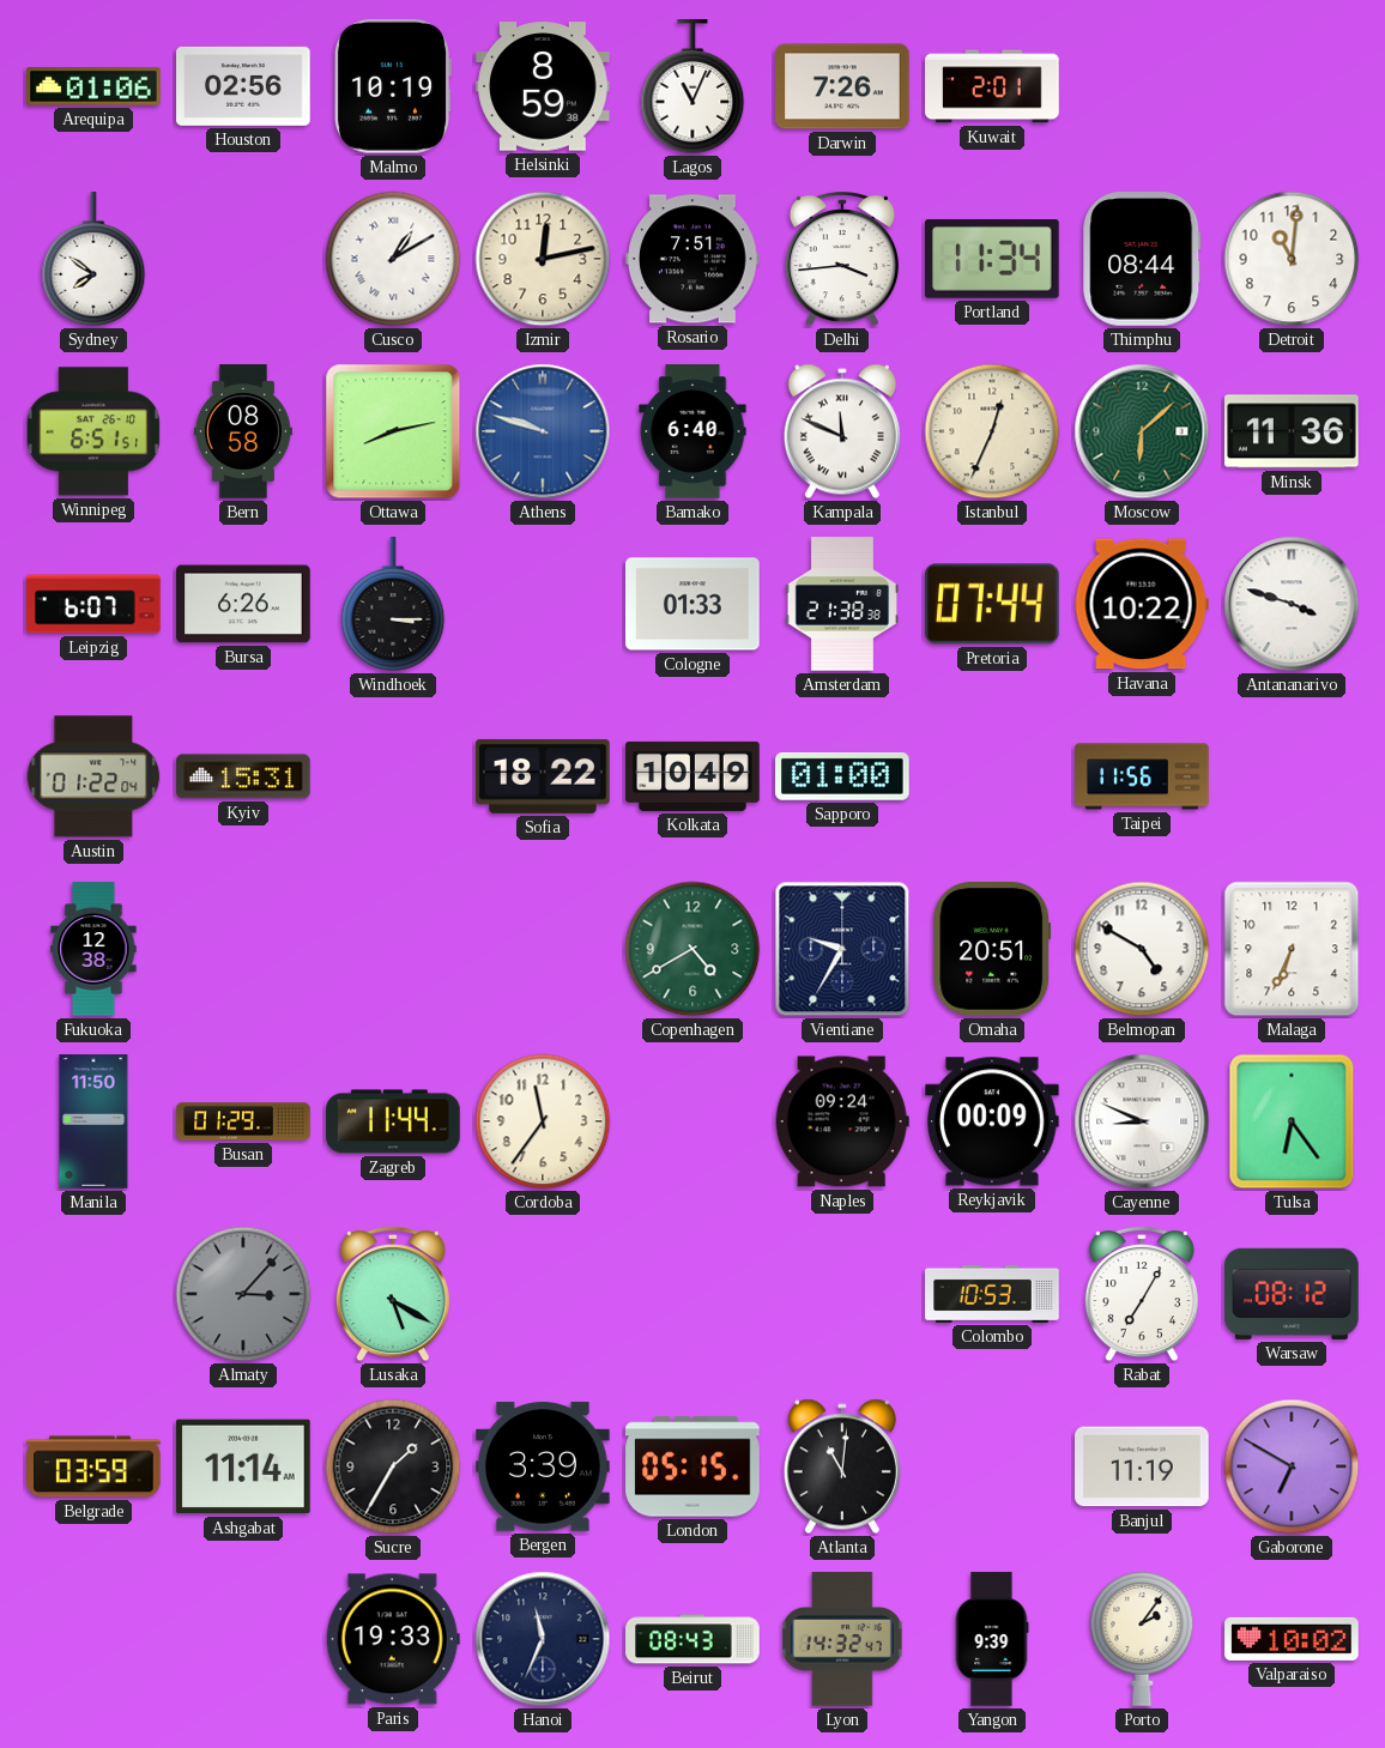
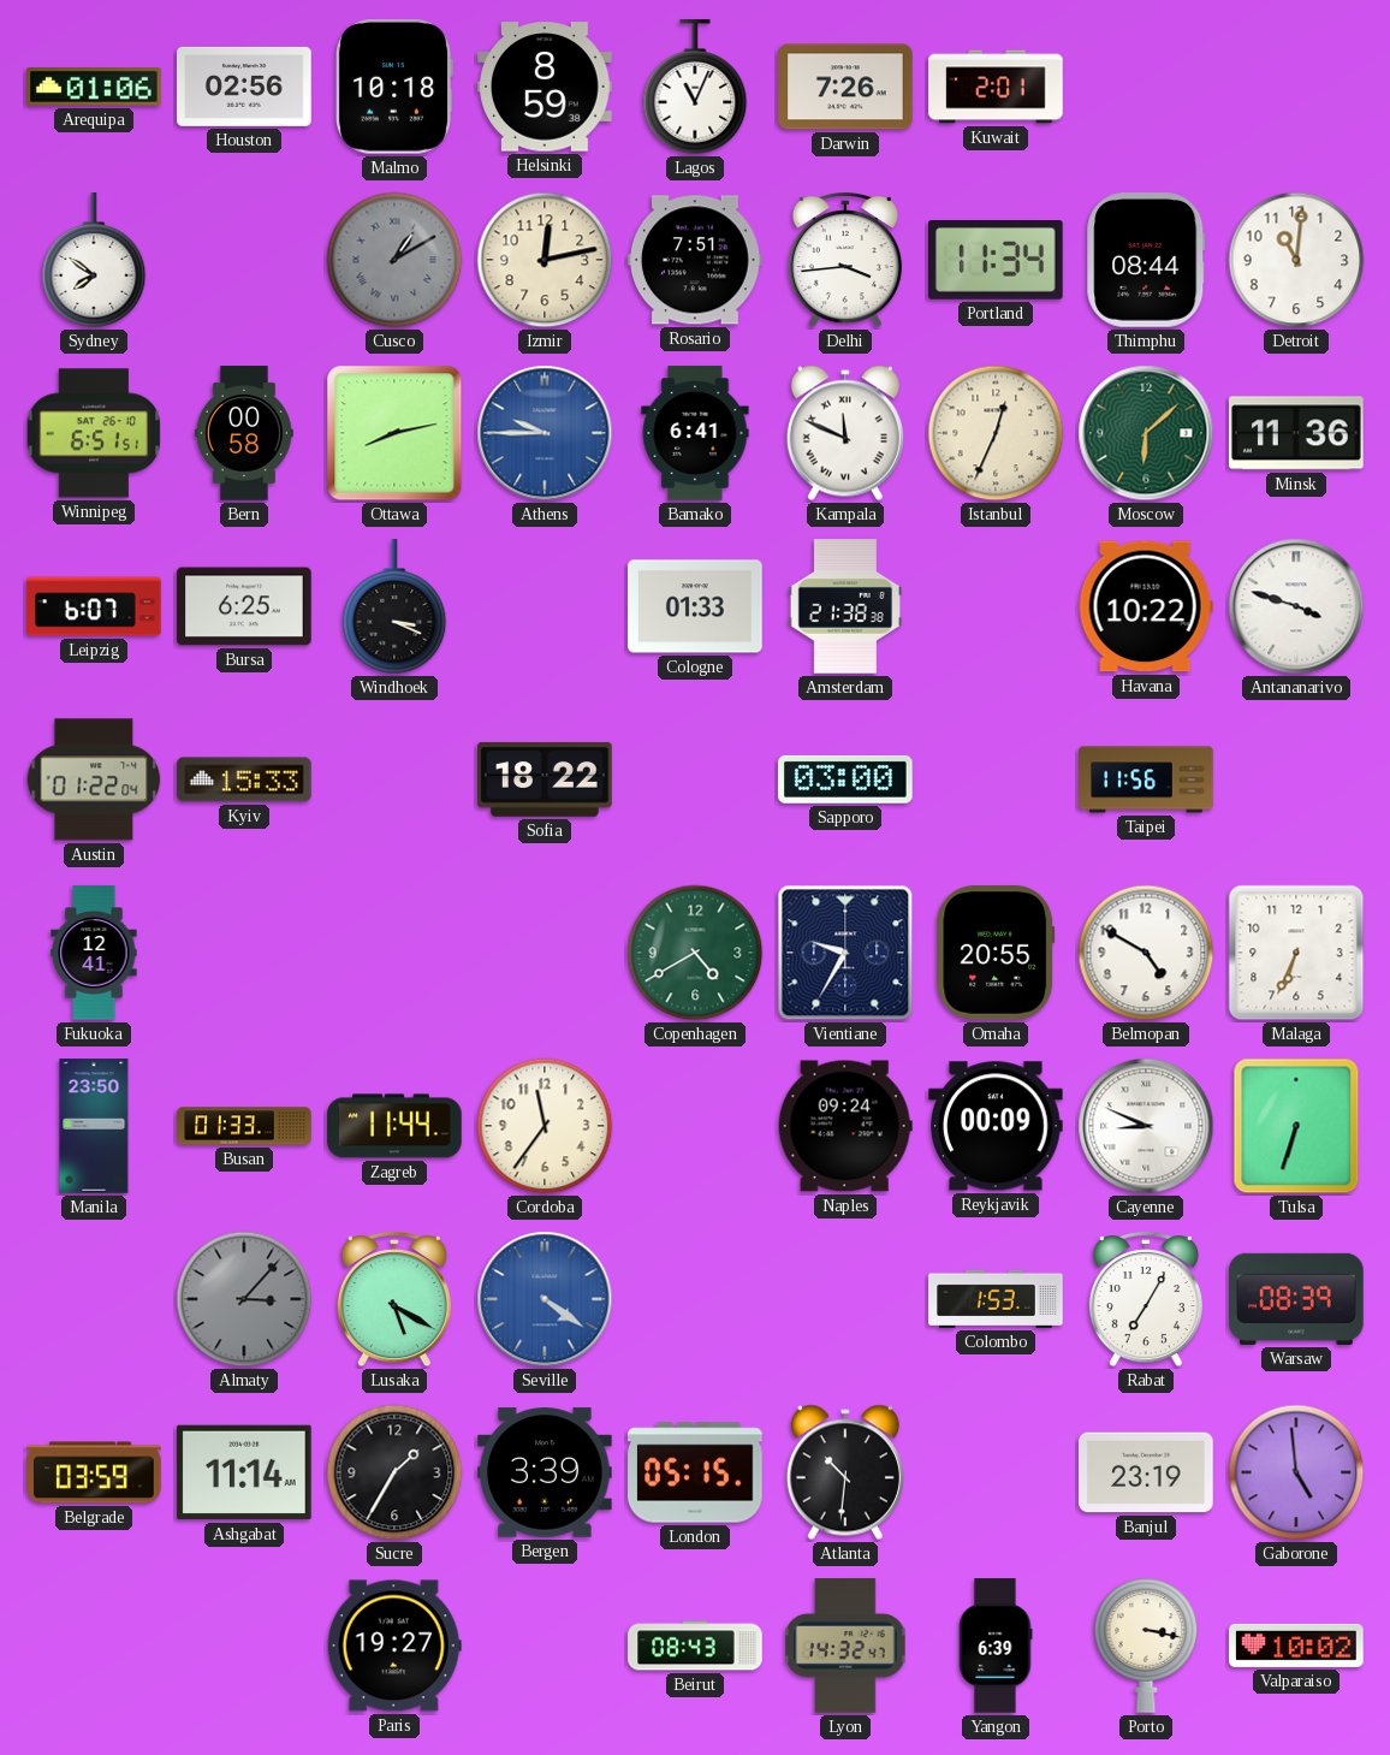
Malmo: 10:19 -> 10:18
Cusco dial: white -> grey
Bern: 08:58 -> 00:58
Athens: 9:48 -> 9:45
Bamako: 6:40 -> 6:41
Bursa: 6:26 -> 6:25
Windhoek: 3:15 -> 3:19
Pretoria: 07:44 -> none
Kyiv: 15:31 -> 15:33
Kolkata: 10:49 -> none
Sapporo: 01:00 -> 03:00
Fukuoka: 12:38 -> 12:41
Omaha: 20:51 -> 20:55
Manila: 11:50 -> 23:50
Busan: 01:29 -> 01:33
Tulsa: 6:24 -> 6:33
Seville: none -> 4:21
Colombo: 10:53 -> 1:53
Warsaw: 08:12 -> 08:39
Atlanta: 11:01 -> 10:31
Banjul: 11:19 -> 23:19
Gaborone: 6:50 -> 4:59
Paris: 19:33 -> 19:27
Hanoi: 11:34 -> none
Yangon: 9:39 -> 6:39
Porto: 2:06 -> 3:17
